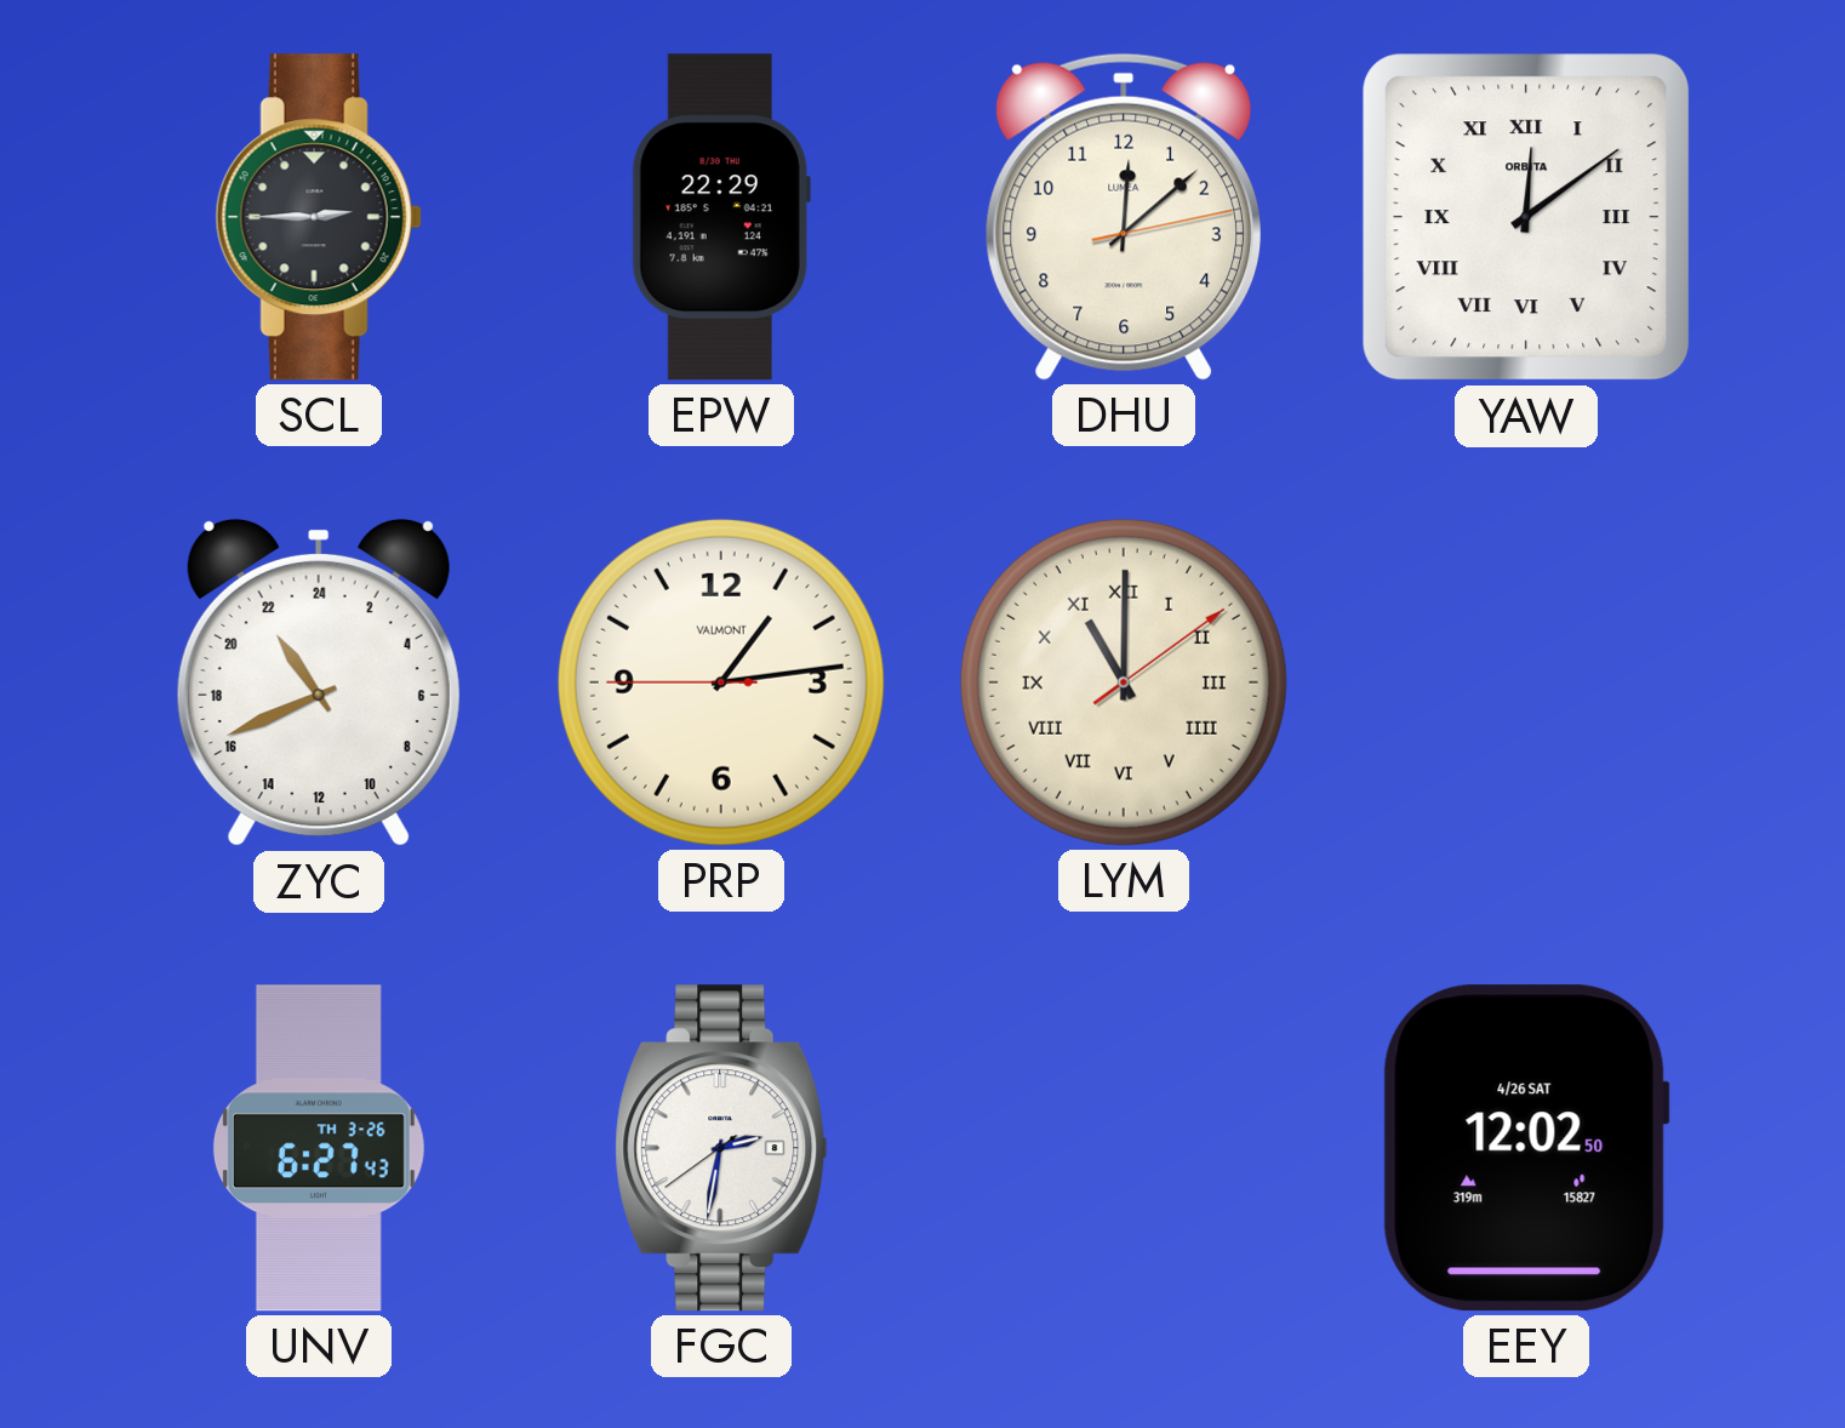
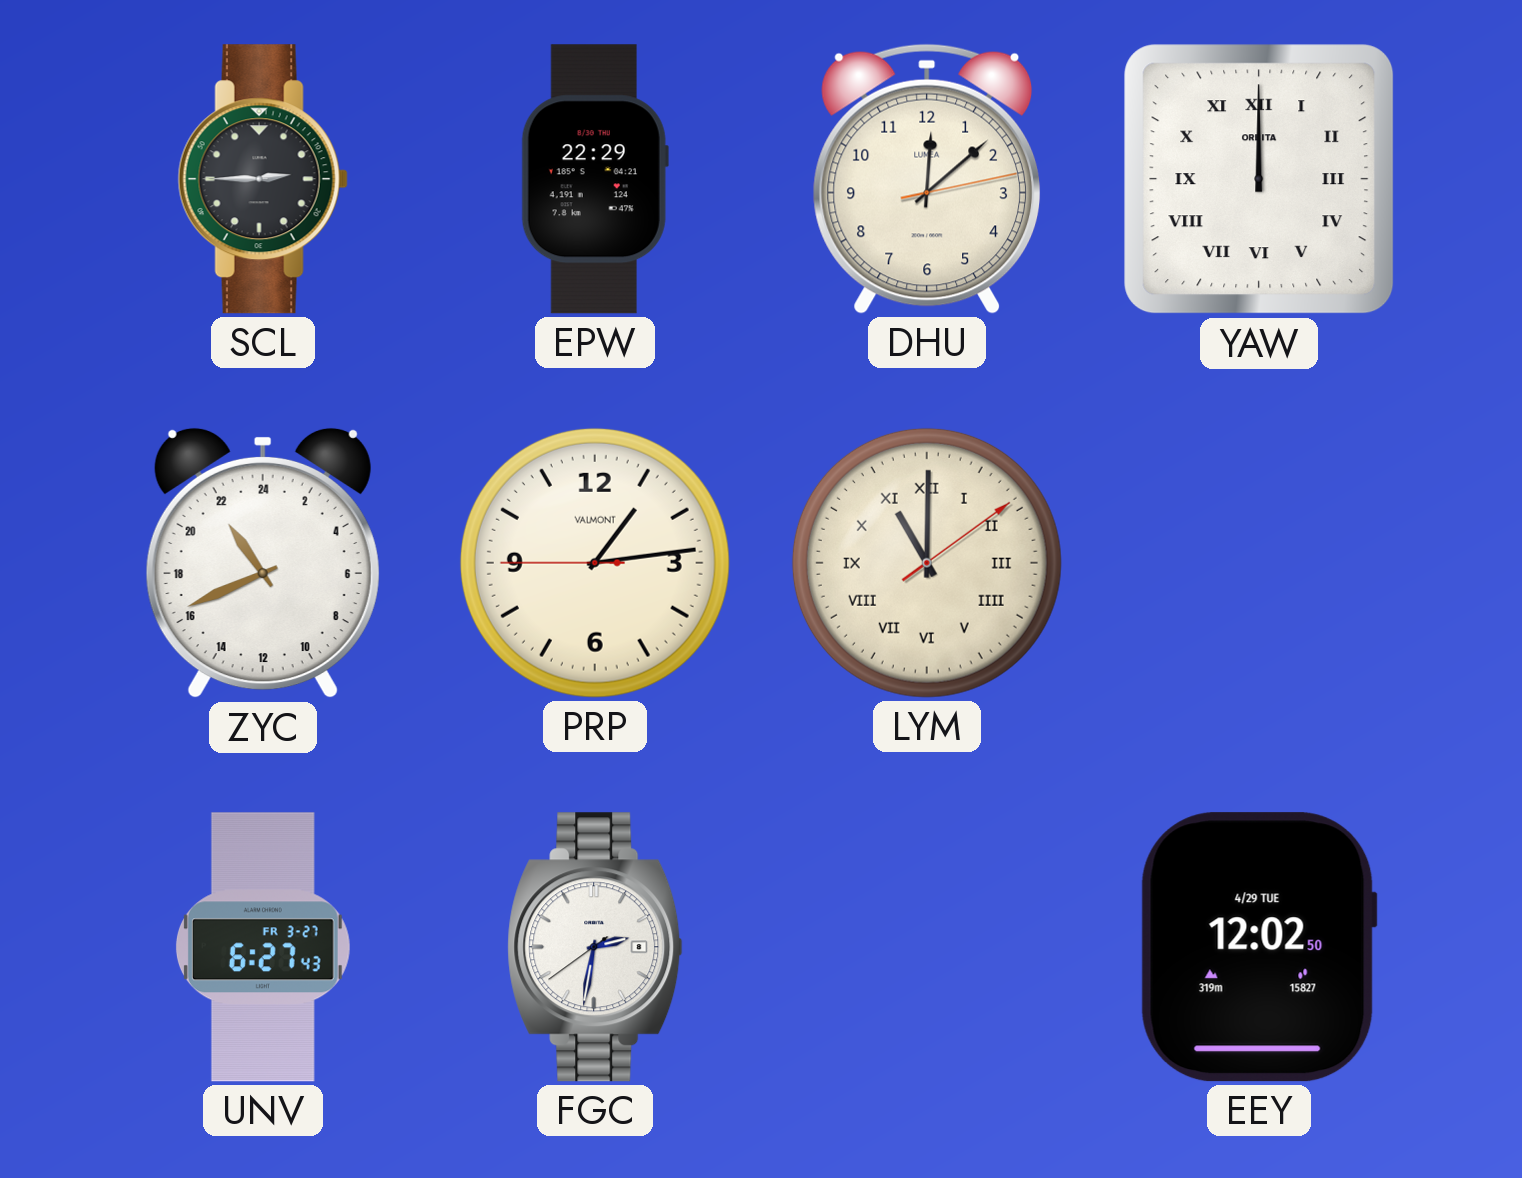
YAW: 12:09 -> 12:00
UNV date: TH 3-26 -> FR 3-27
EEY date: 4/26 SAT -> 4/29 TUE
